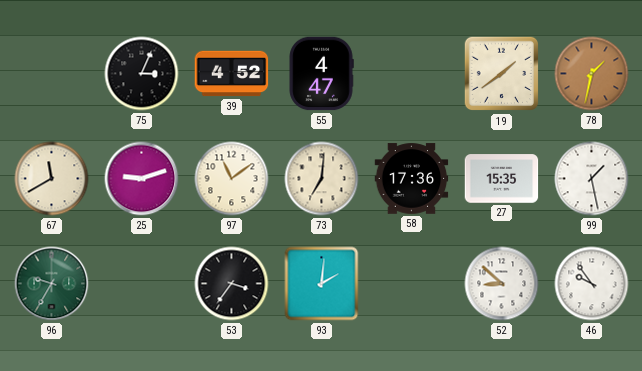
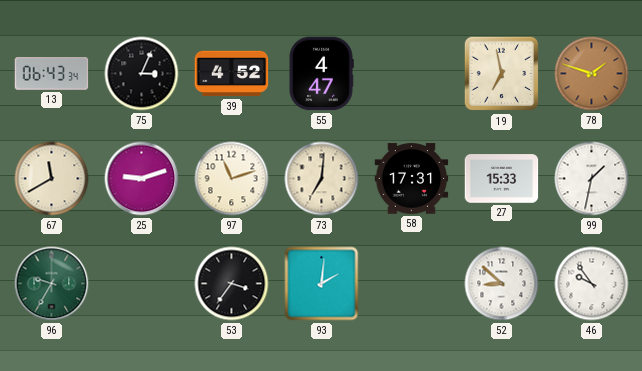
13: none -> 06:43
19: 1:39 -> 6:58
78: 1:32 -> 1:48
97: 11:09 -> 11:12
58: 17:36 -> 17:31
27: 15:35 -> 15:33
99: 1:28 -> 1:32
